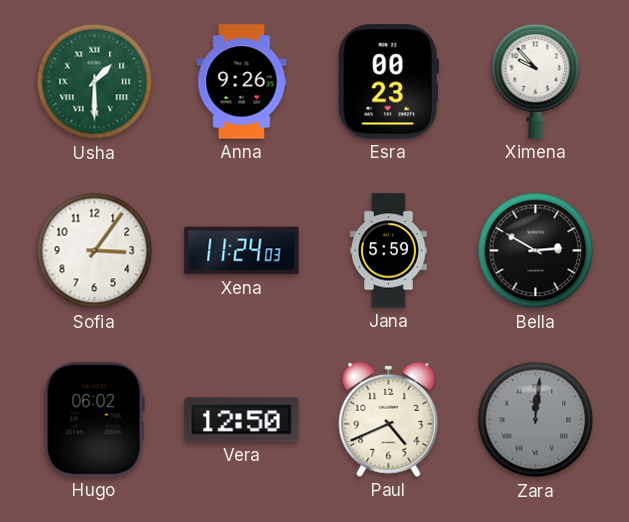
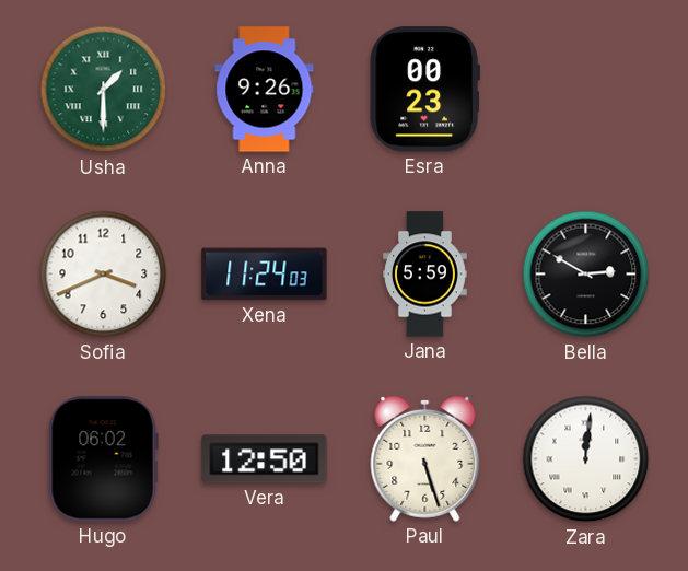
Ximena: 9:53 -> none
Sofia: 3:06 -> 3:41
Paul: 4:41 -> 5:27
Zara dial: grey -> white
